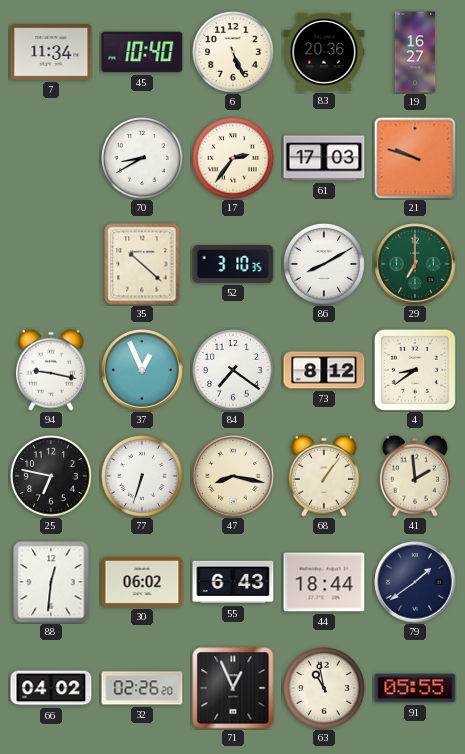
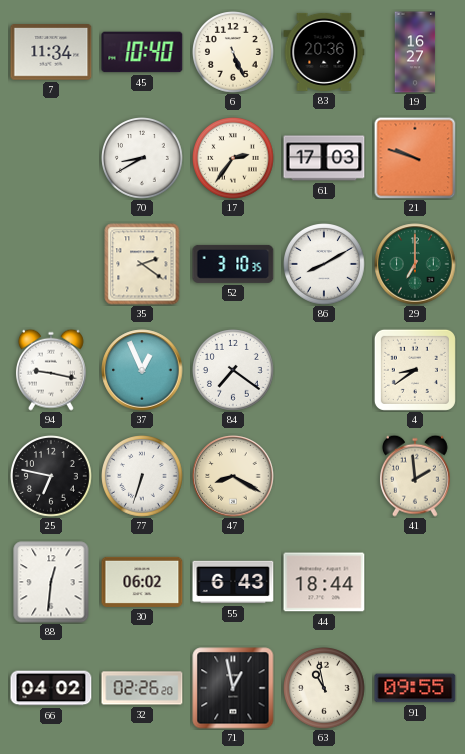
35: 10:22 -> 2:21
73: 8:12 -> none
47: 8:17 -> 8:20
68: 1:06 -> none
79: 1:39 -> none
71: 12:56 -> 12:58
91: 05:55 -> 09:55
